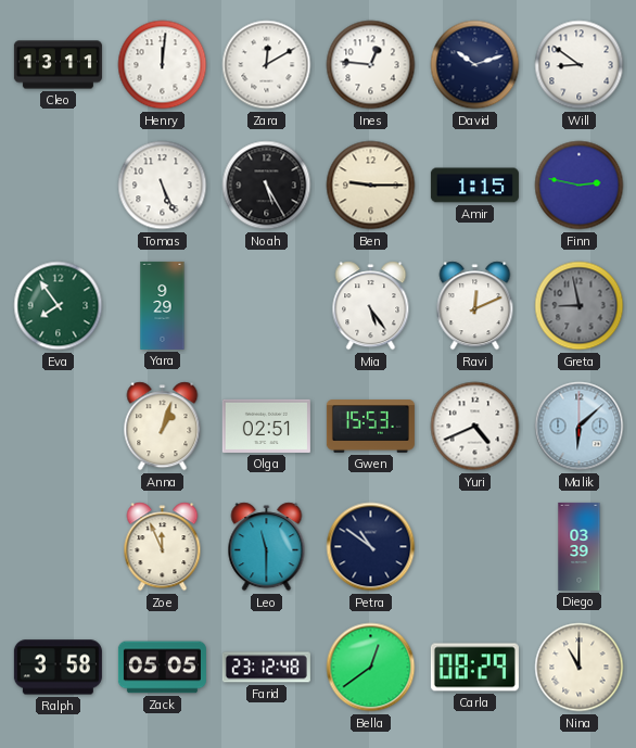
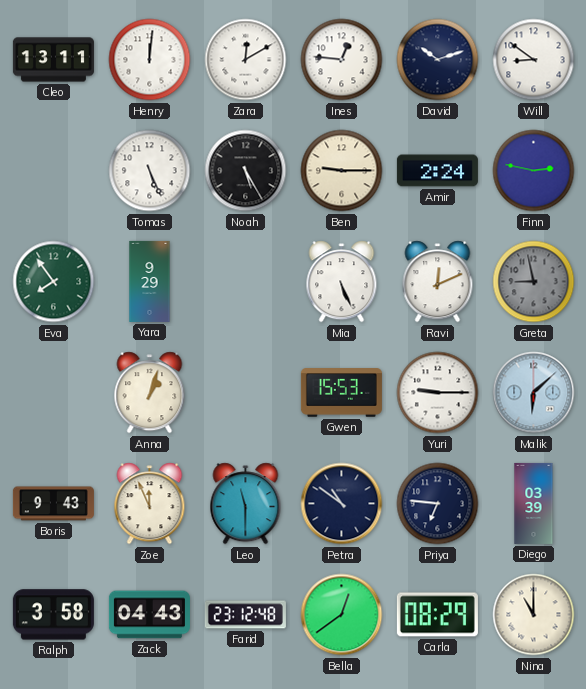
Amir: 1:15 -> 2:24
Mia: 5:24 -> 5:26
Olga: 02:51 -> none
Yuri: 4:41 -> 9:15
Boris: none -> 9:43
Priya: none -> 6:46
Zack: 05:05 -> 04:43
